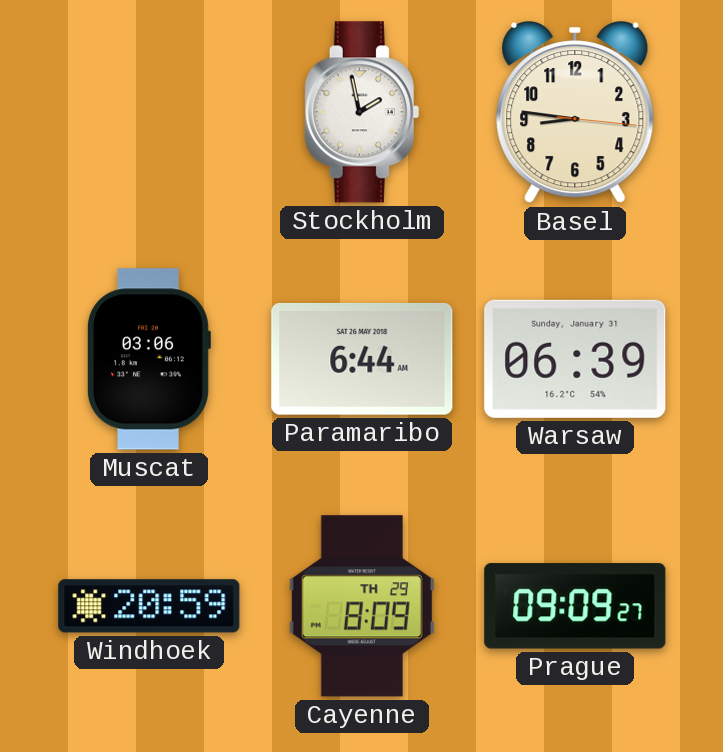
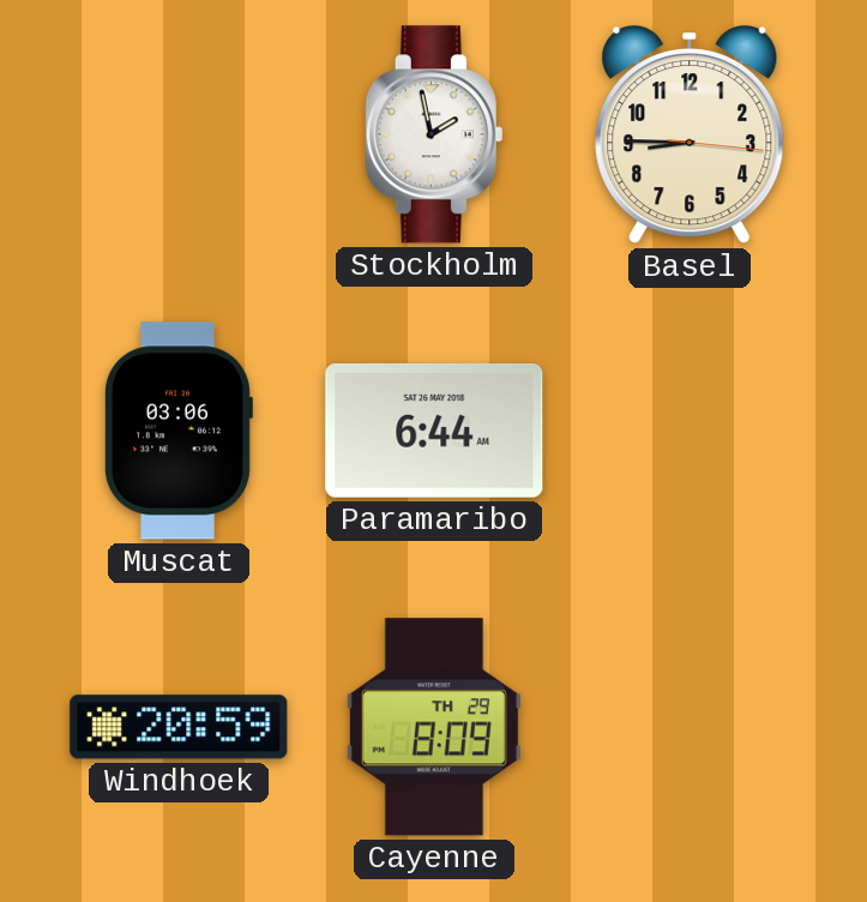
Basel: 8:46 -> 8:45
Warsaw: 06:39 -> none
Prague: 09:09 -> none
